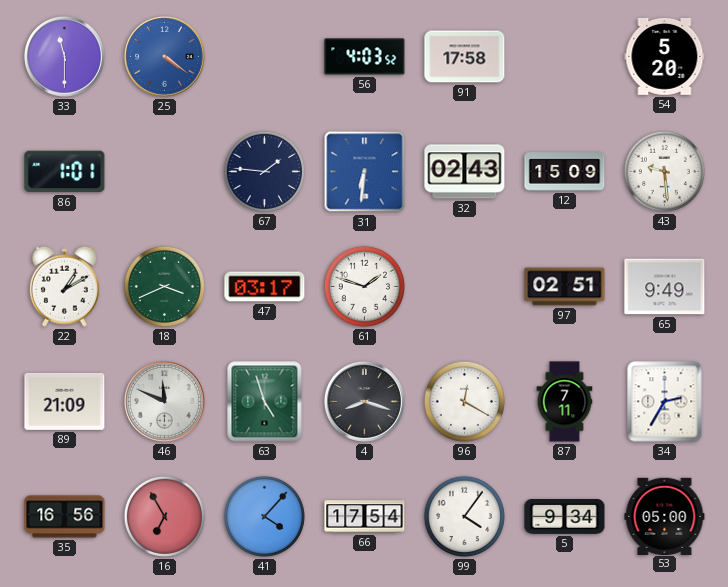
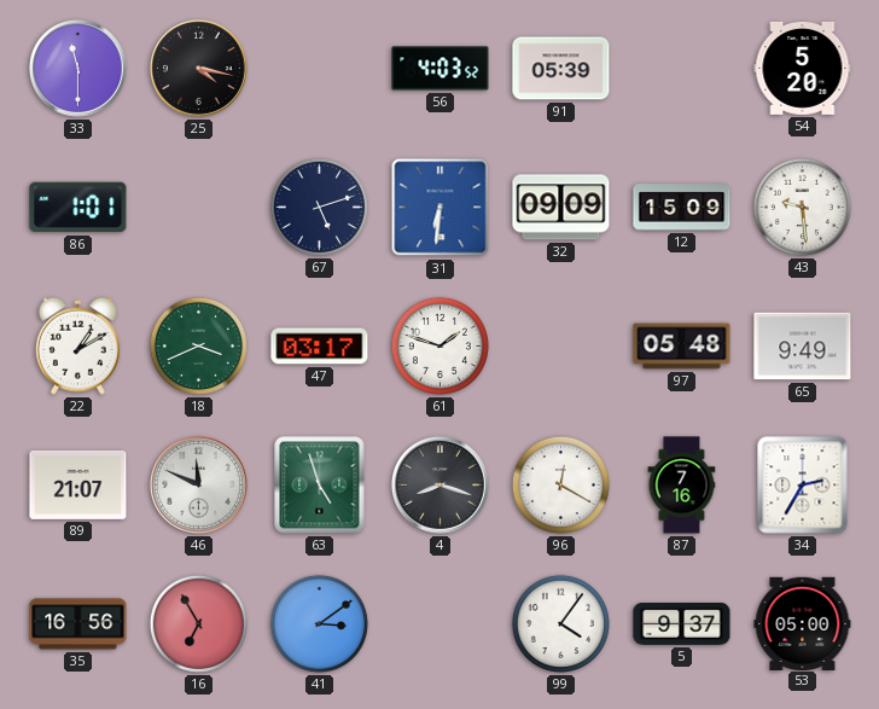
25: 4:21 -> 4:17
25 dial: blue -> black
91: 17:58 -> 05:39
67: 1:46 -> 5:12
32: 02:43 -> 09:09
97: 02:51 -> 05:48
89: 21:09 -> 21:07
87: 7:11 -> 7:16
41: 4:07 -> 3:09
66: 17:54 -> none
5: 9:34 -> 9:37
